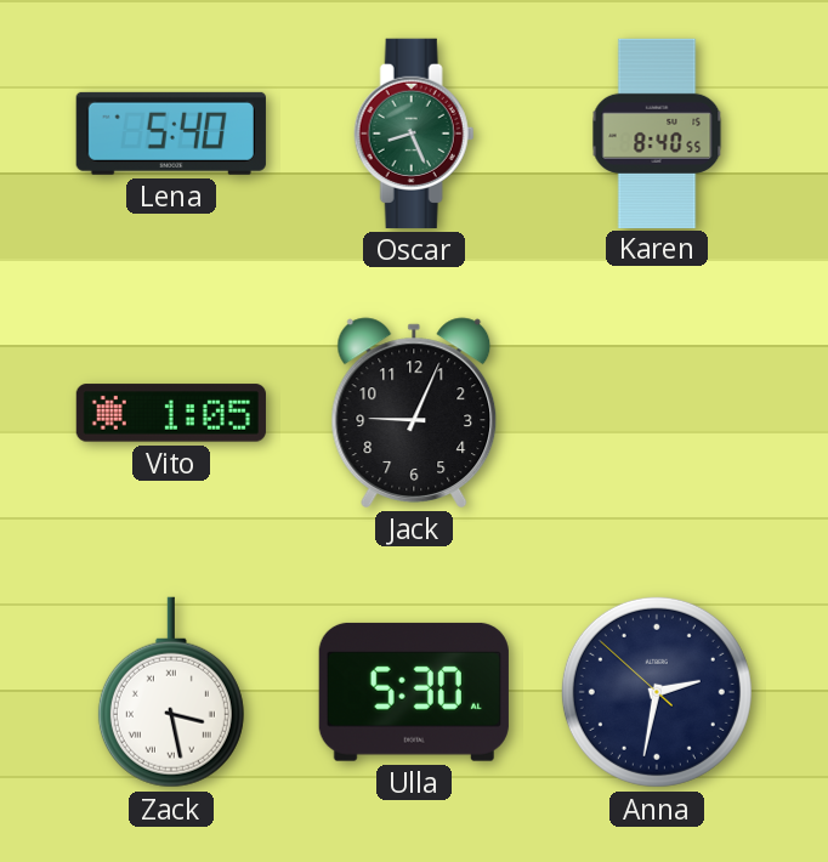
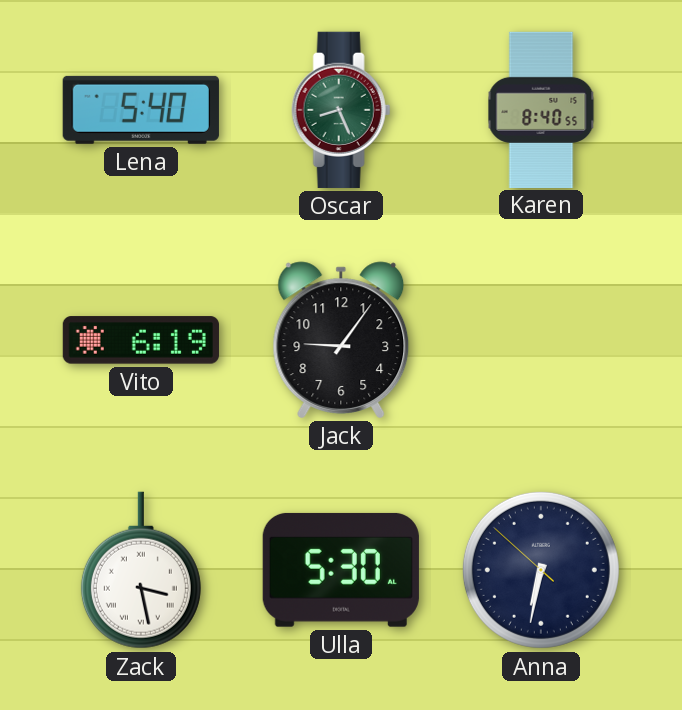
Vito: 1:05 -> 6:19
Jack: 9:04 -> 9:06
Anna: 2:31 -> 6:31
